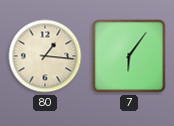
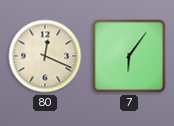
80: 1:16 -> 12:19
